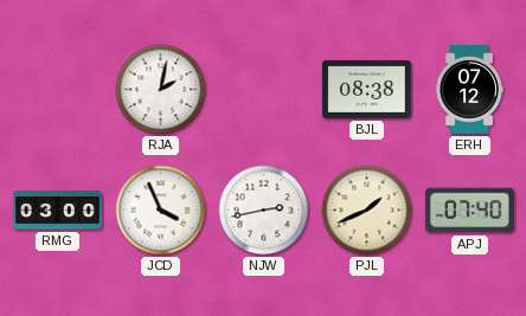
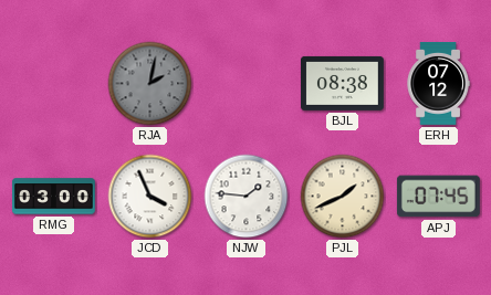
RJA dial: white -> grey
NJW: 2:43 -> 1:46
APJ: 07:40 -> 07:45
